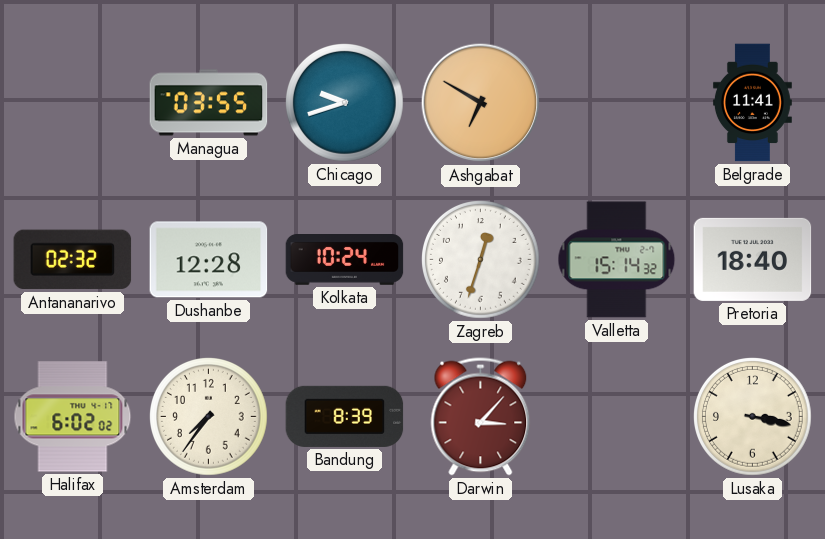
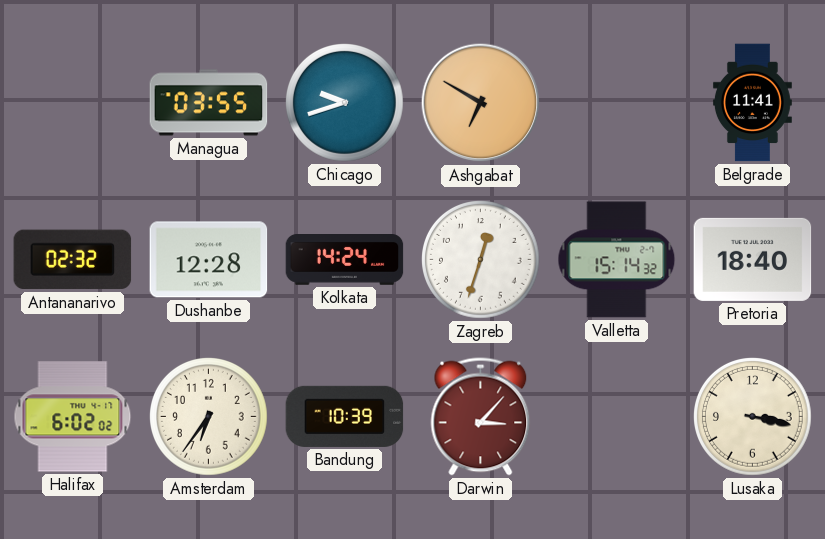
Kolkata: 10:24 -> 14:24
Amsterdam: 7:36 -> 6:36
Bandung: 8:39 -> 10:39
